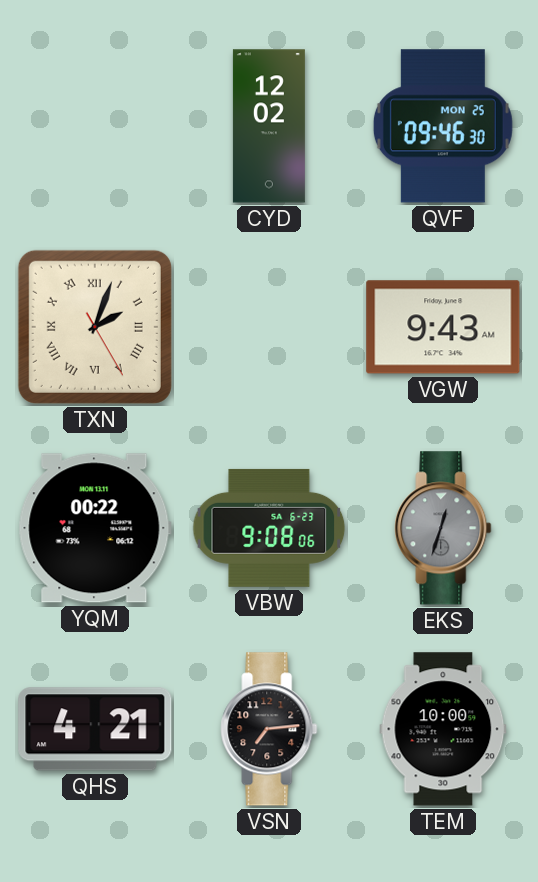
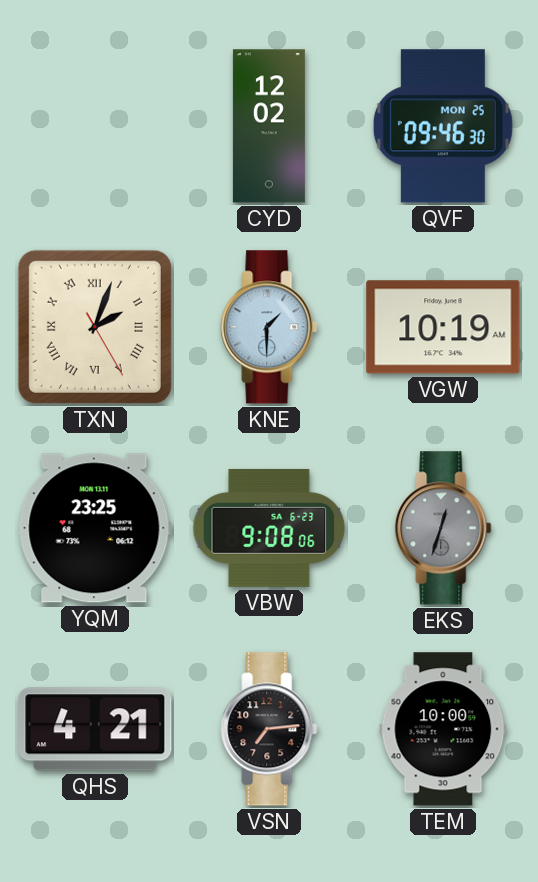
KNE: none -> 1:30
VGW: 9:43 -> 10:19
YQM: 00:22 -> 23:25
